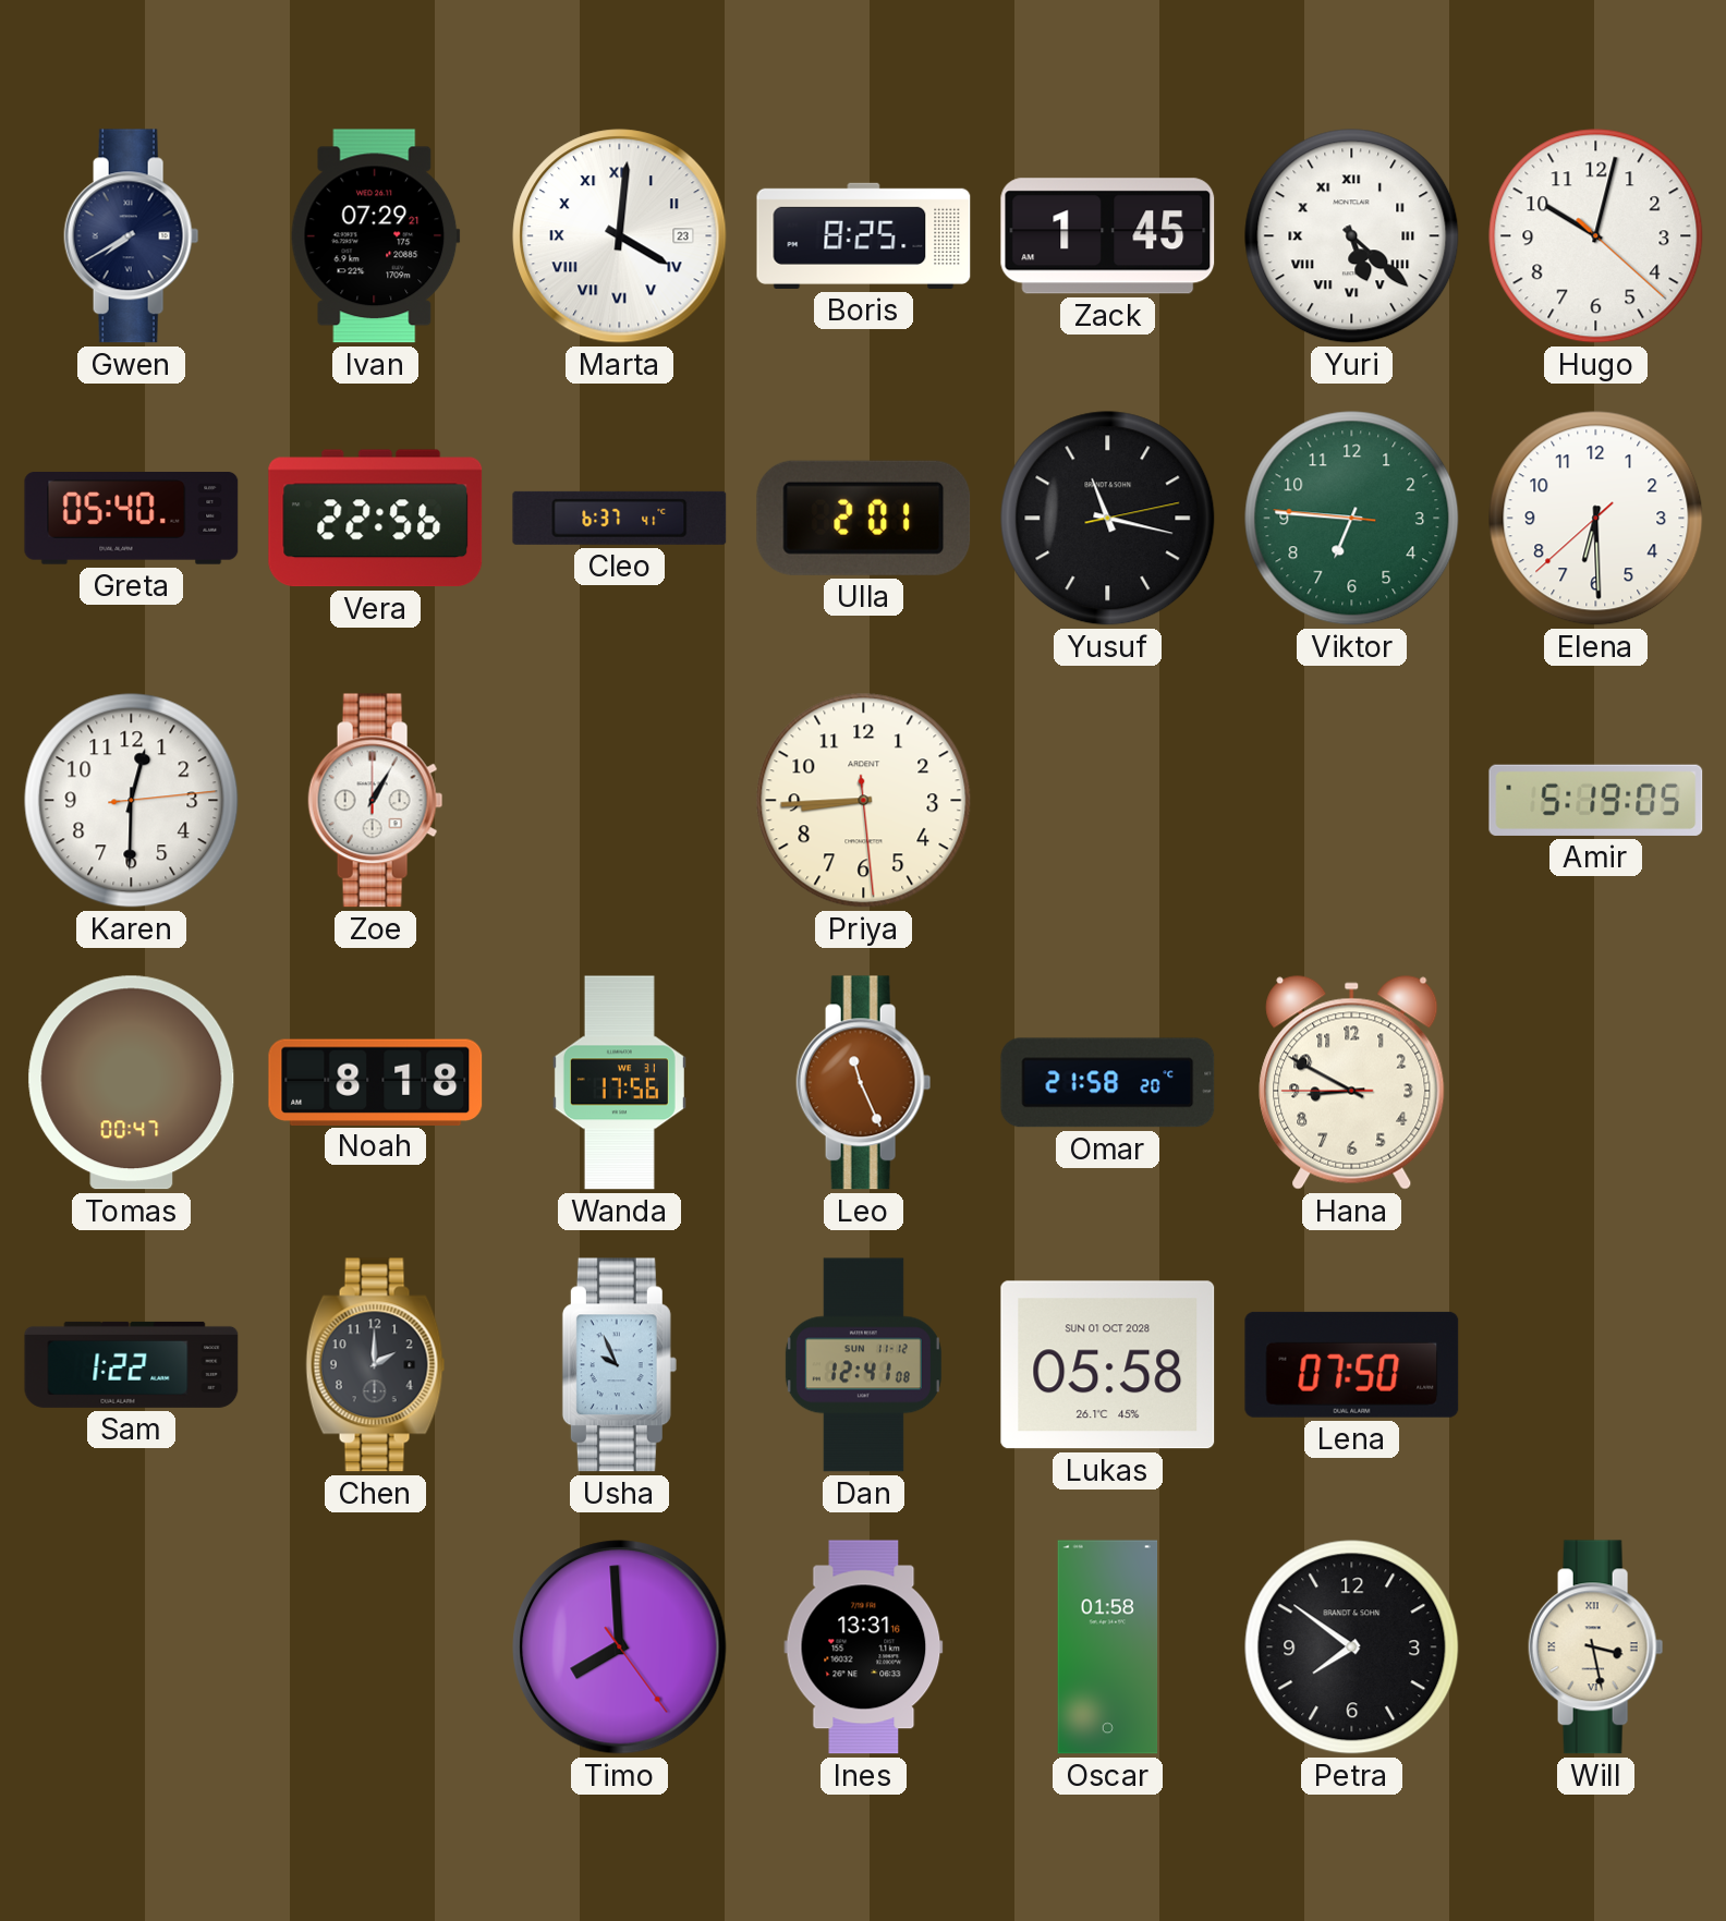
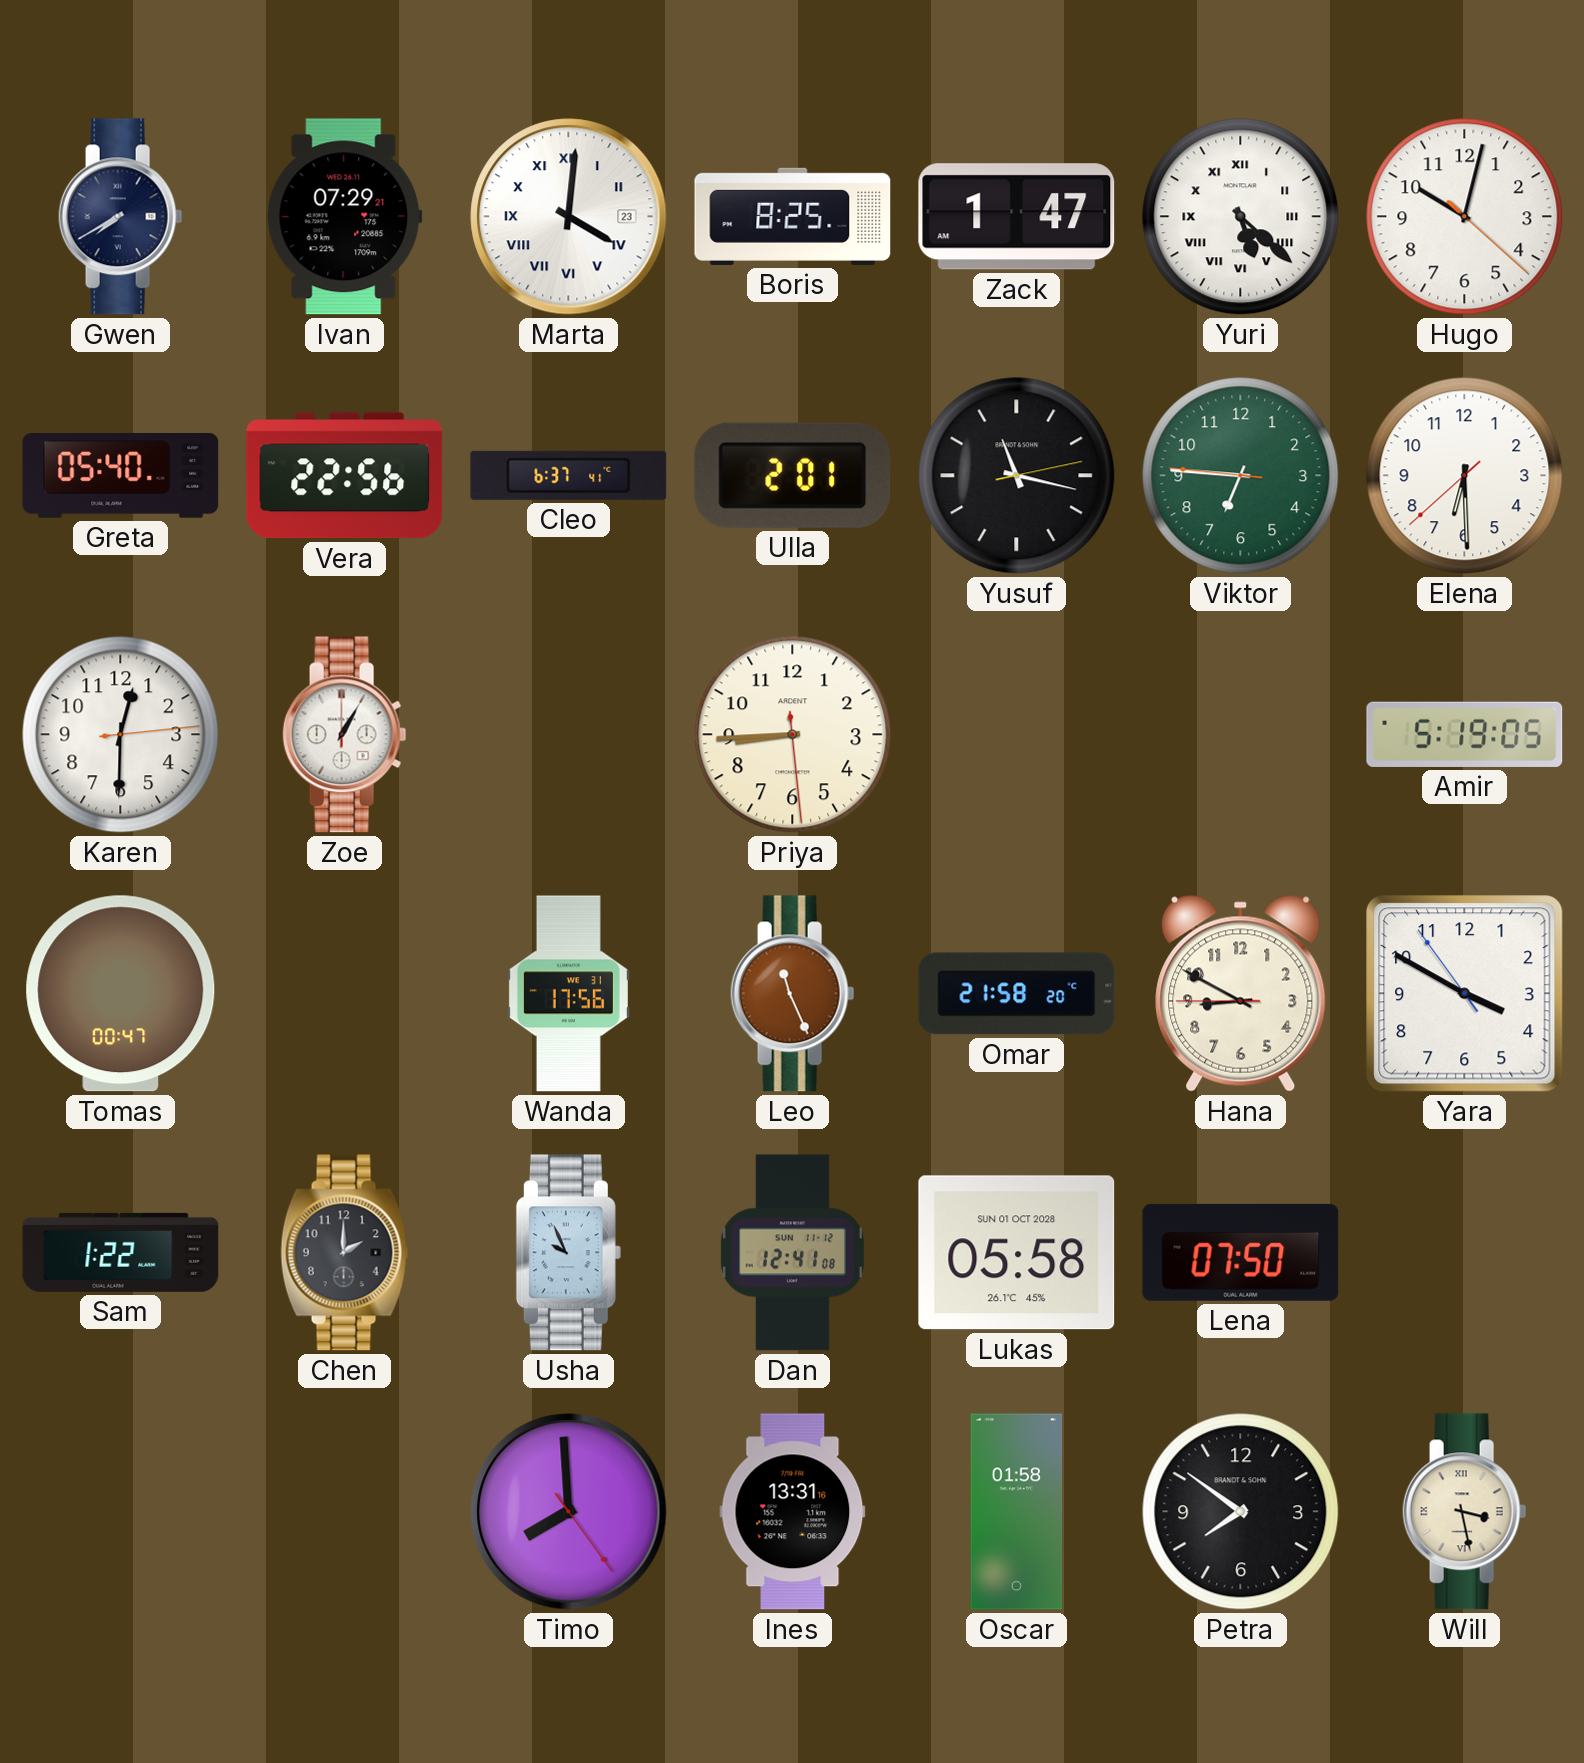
Zack: 1:45 -> 1:47
Noah: 8:18 -> none
Yara: none -> 3:49
